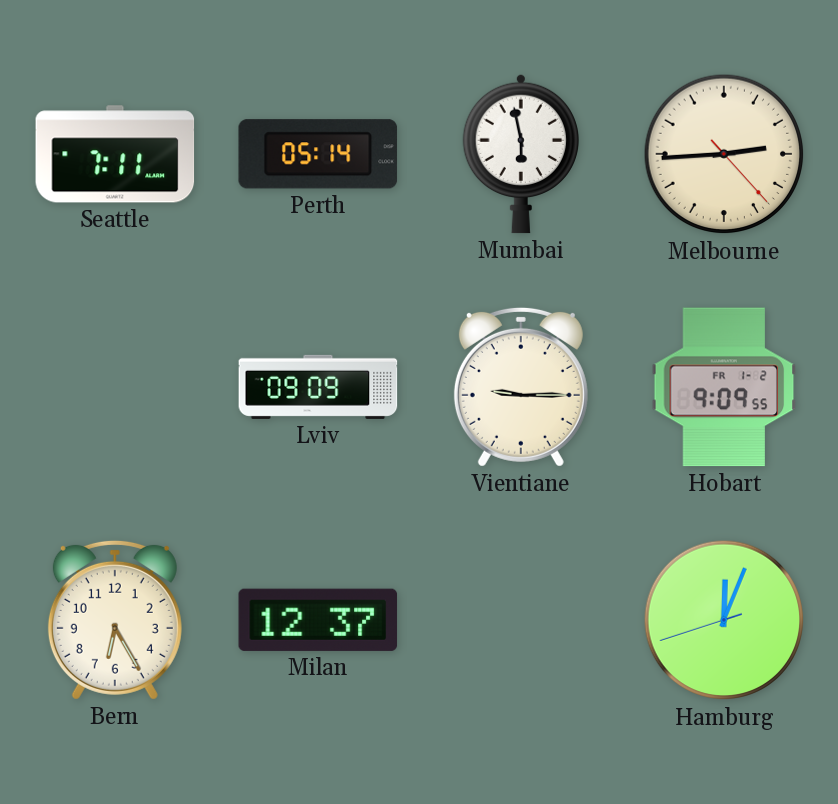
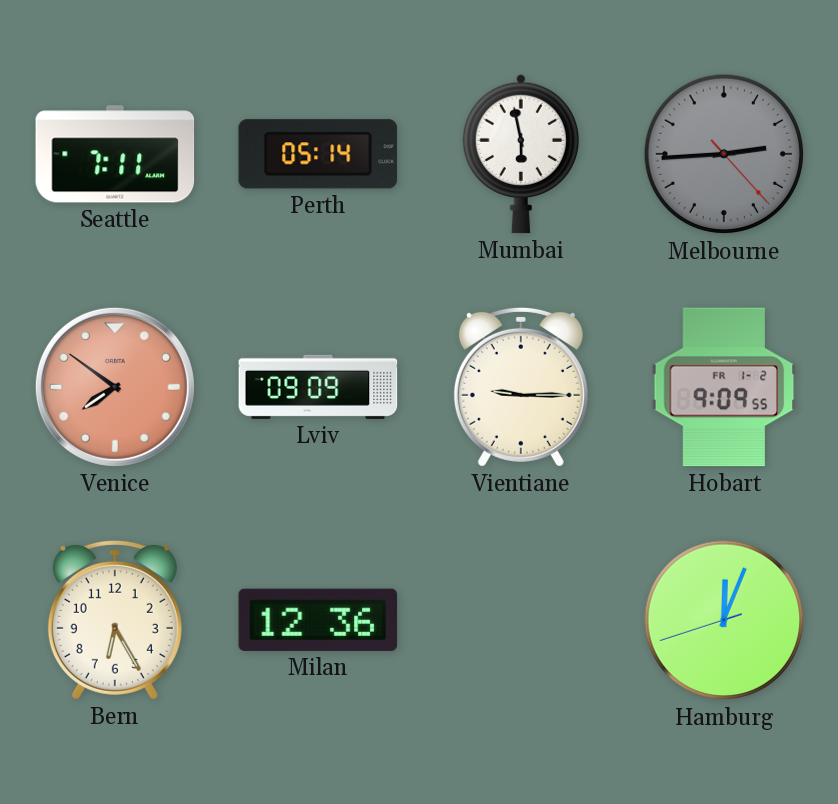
Melbourne dial: cream -> grey
Venice: none -> 7:51
Milan: 12:37 -> 12:36
